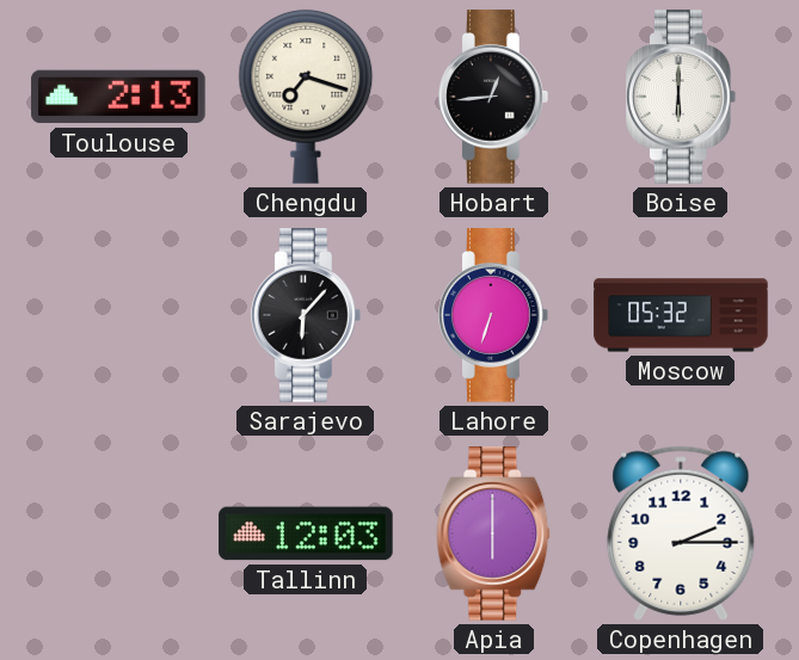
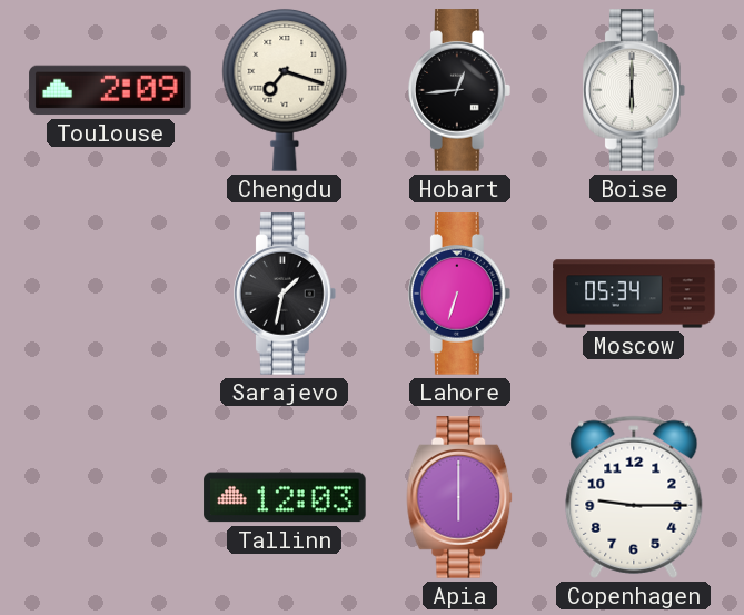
Toulouse: 2:13 -> 2:09
Sarajevo: 6:07 -> 1:32
Moscow: 05:32 -> 05:34
Copenhagen: 2:15 -> 9:15
